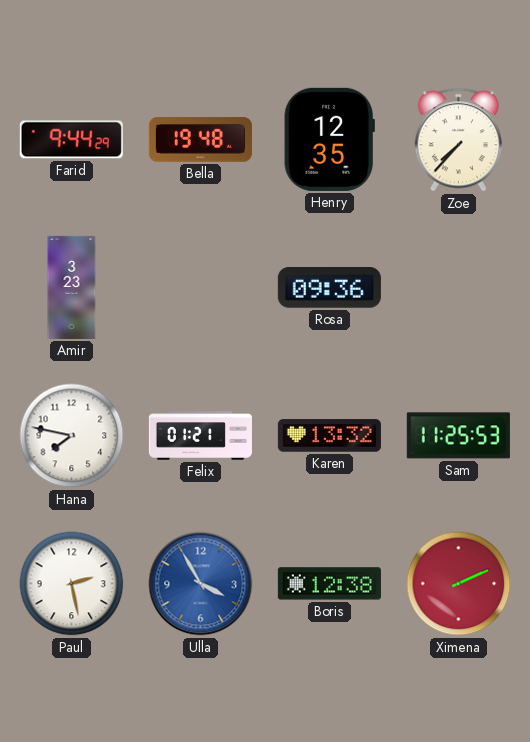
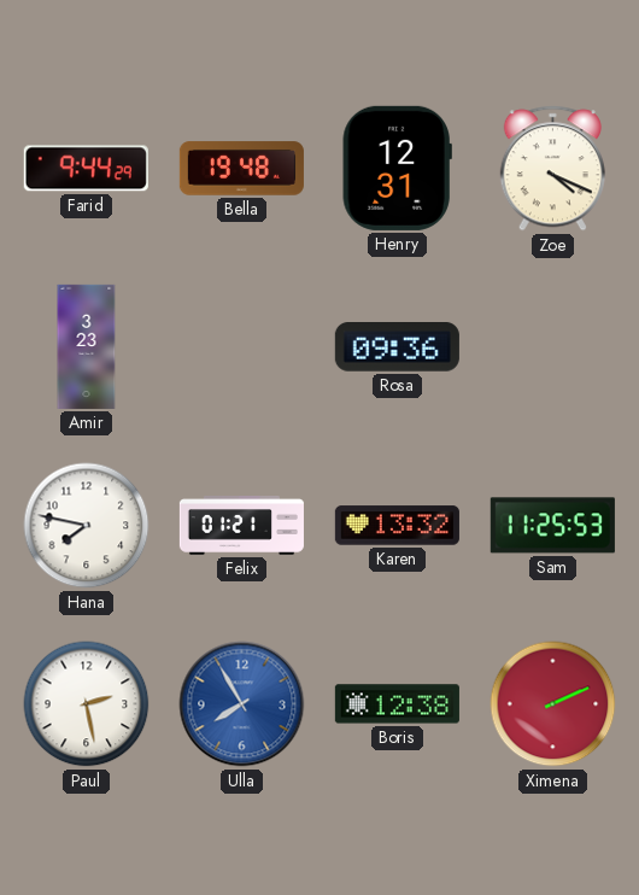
Henry: 12:35 -> 12:31
Zoe: 7:37 -> 4:19
Ulla: 3:55 -> 7:55
